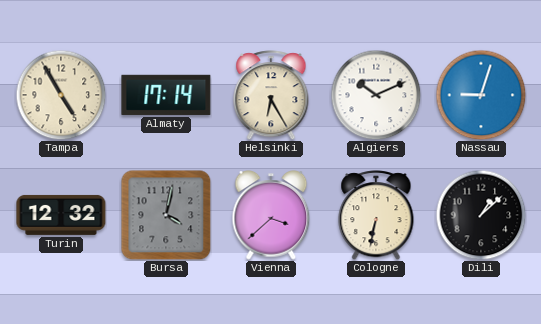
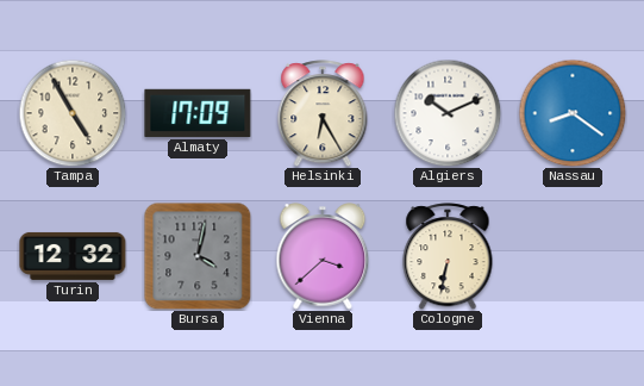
Almaty: 17:14 -> 17:09
Nassau: 9:03 -> 8:21
Dili: 1:08 -> none
